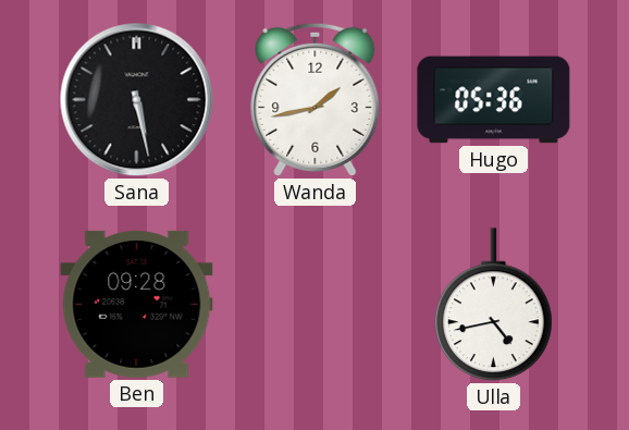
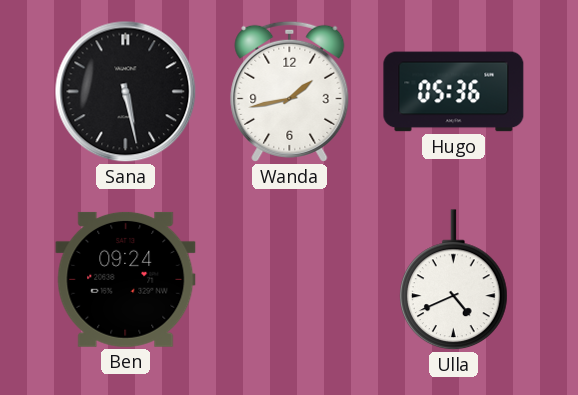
Ben: 09:28 -> 09:24
Ulla: 4:43 -> 4:41
